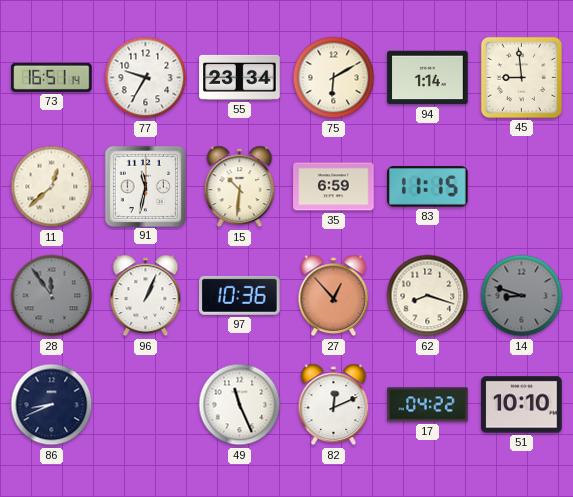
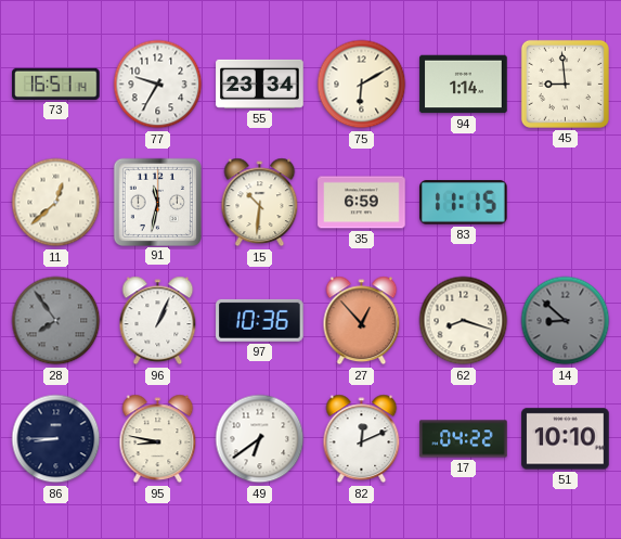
28: 11:54 -> 7:54
14: 8:48 -> 8:52
86: 8:41 -> 8:45
95: none -> 8:47
49: 11:26 -> 6:39
